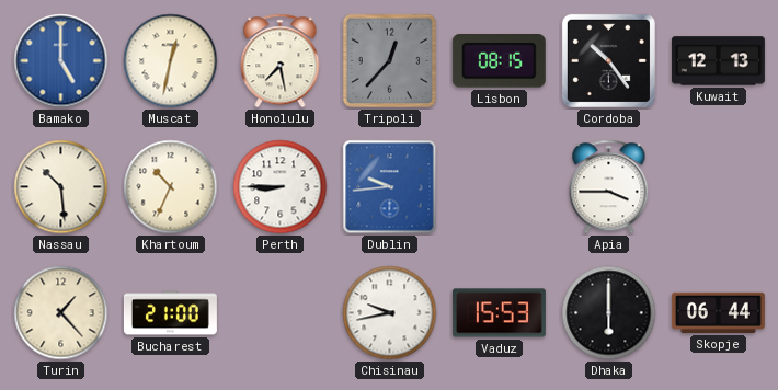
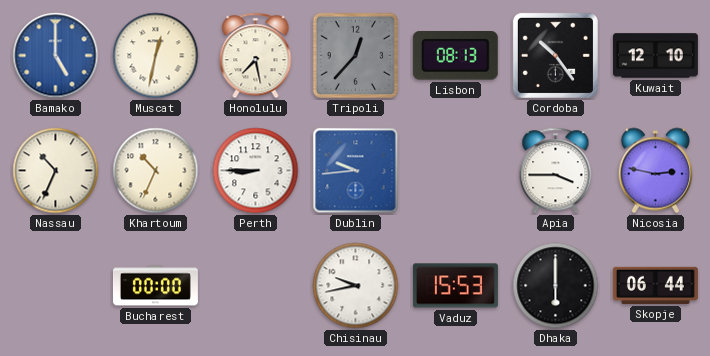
Lisbon: 08:15 -> 08:13
Kuwait: 12:13 -> 12:10
Nassau: 10:29 -> 10:34
Nicosia: none -> 2:47
Turin: 1:23 -> none
Bucharest: 21:00 -> 00:00
